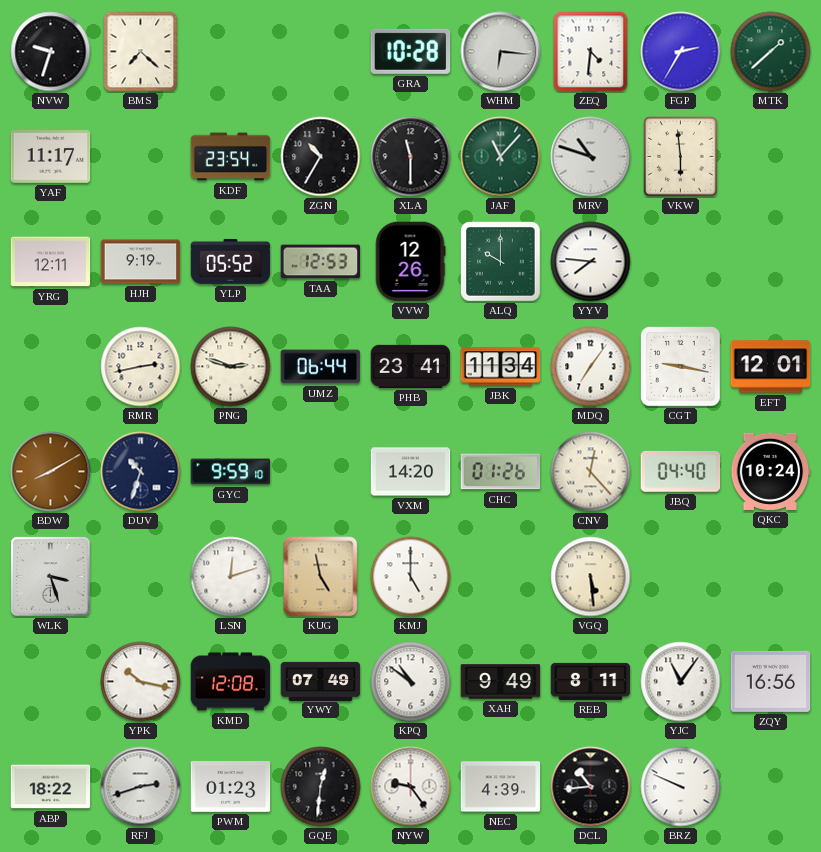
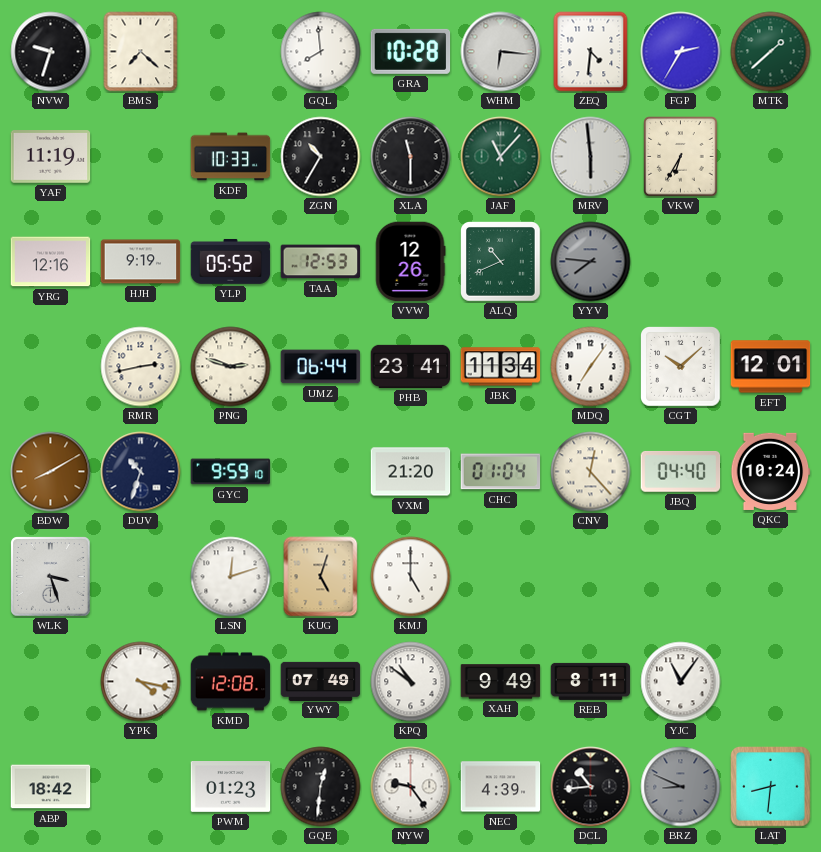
GQL: none -> 7:59
YAF: 11:17 -> 11:19
KDF: 23:54 -> 10:33
MRV: 10:48 -> 5:59
VKW: 5:59 -> 6:35
YRG: 12:11 -> 12:16
ALQ: 10:00 -> 10:41
YYV dial: white -> grey
CGT: 9:17 -> 10:08
VXM: 14:20 -> 21:20
CHC: 01:26 -> 01:04
KUG: 4:58 -> 5:03
VGQ: 5:29 -> none
YPK: 10:17 -> 4:17
ZQY: 16:56 -> none
ABP: 18:22 -> 18:42
RFJ: 2:42 -> none
BRZ: 9:49 -> 8:49
BRZ dial: white -> grey
LAT: none -> 8:31
